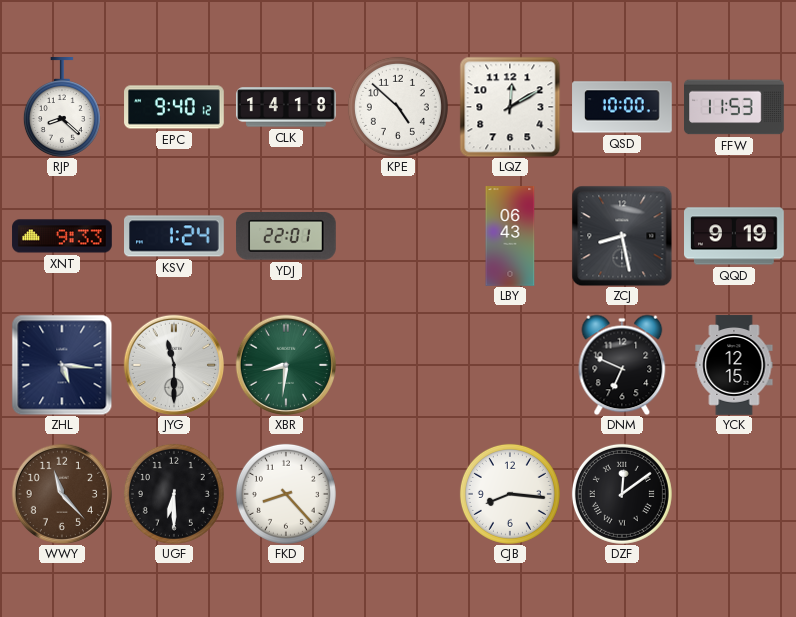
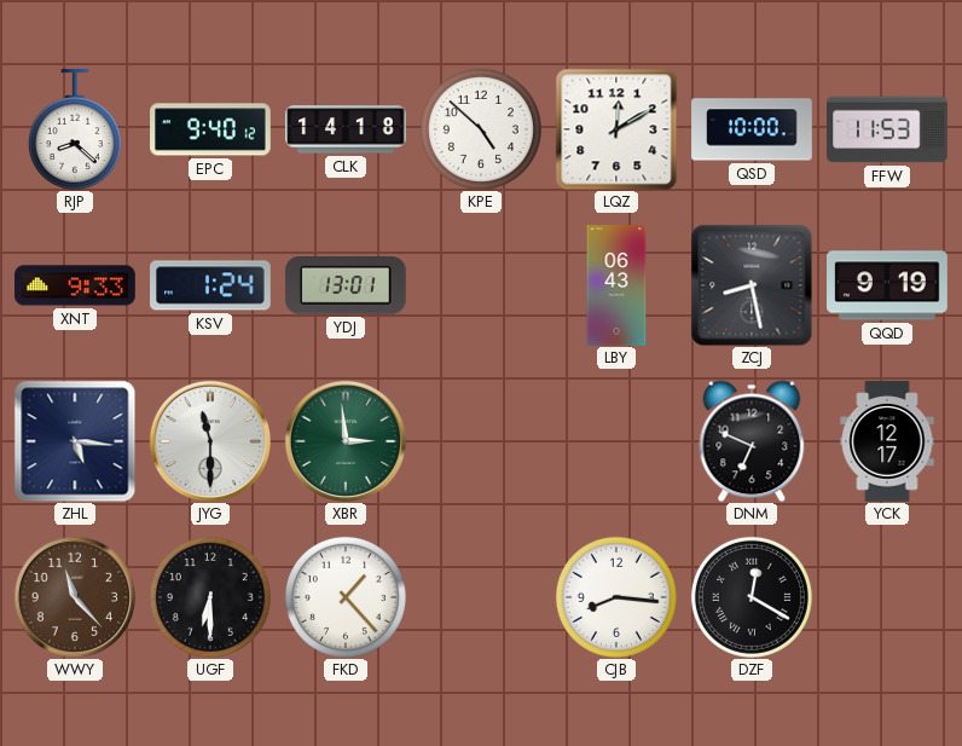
YDJ: 22:01 -> 13:01
XBR: 8:31 -> 2:59
YCK: 12:15 -> 12:17
FKD: 8:23 -> 1:23
DZF: 12:09 -> 12:20
